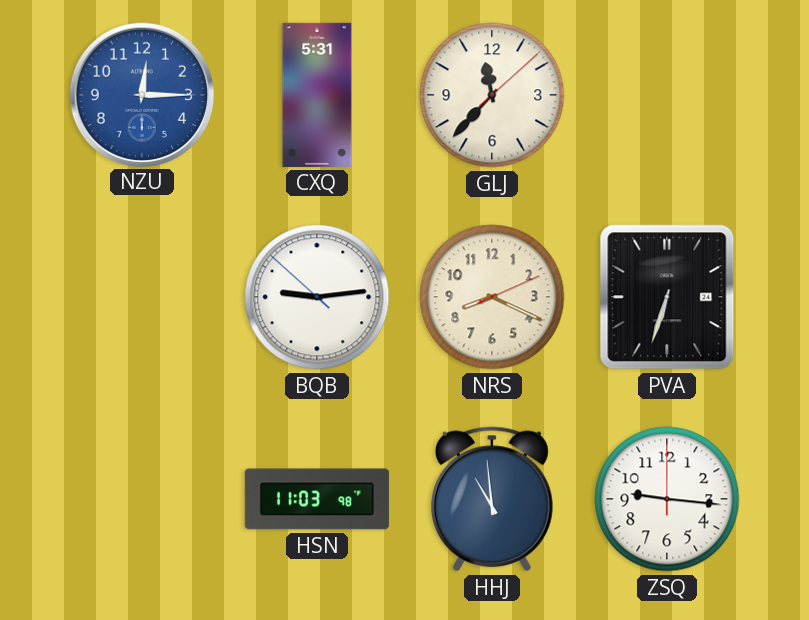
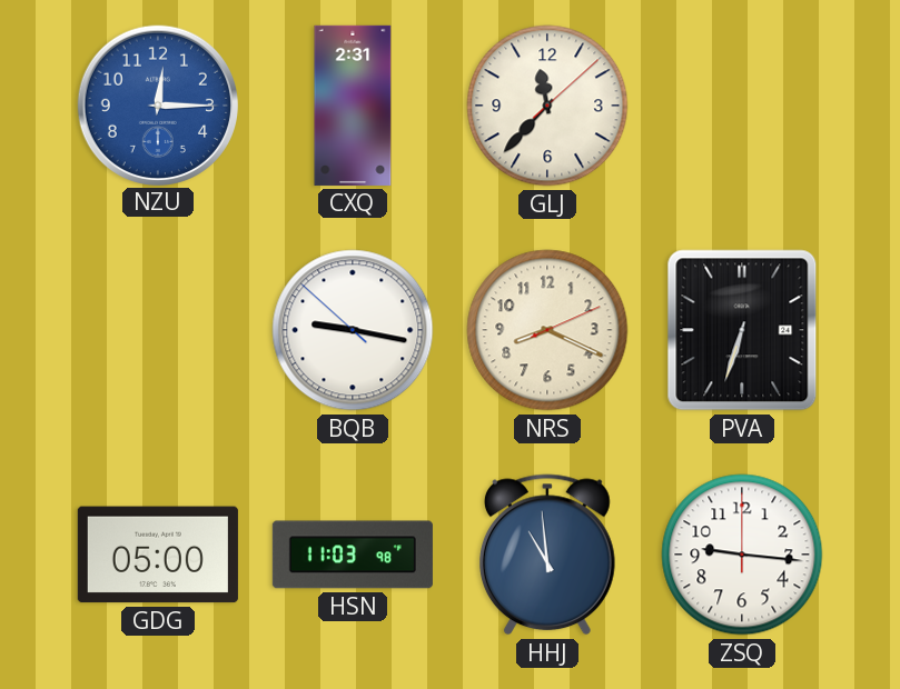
CXQ: 5:31 -> 2:31
BQB: 9:13 -> 9:16
GDG: none -> 05:00
